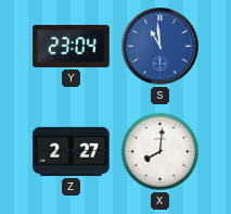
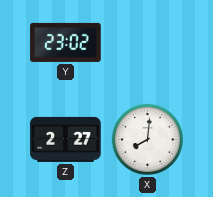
Y: 23:04 -> 23:02
S: 10:59 -> none
